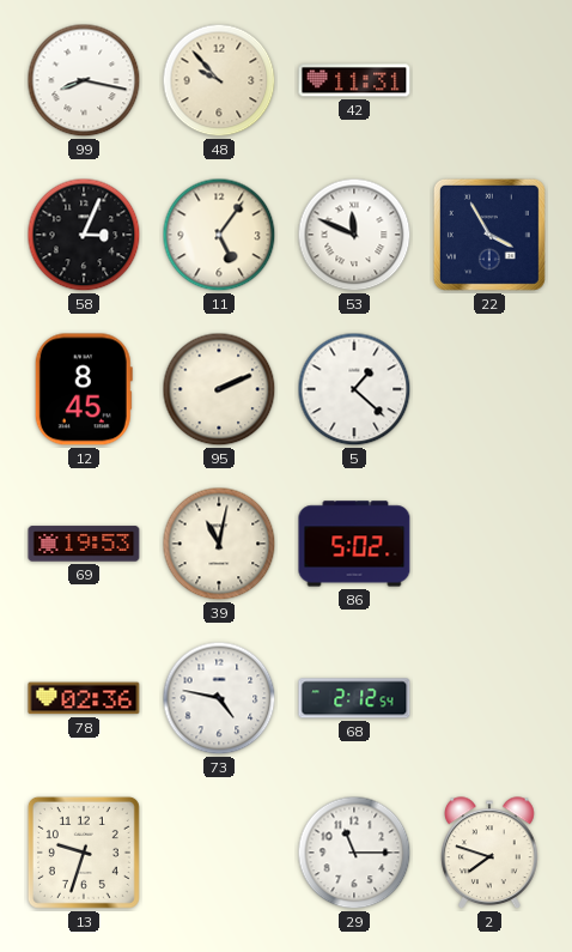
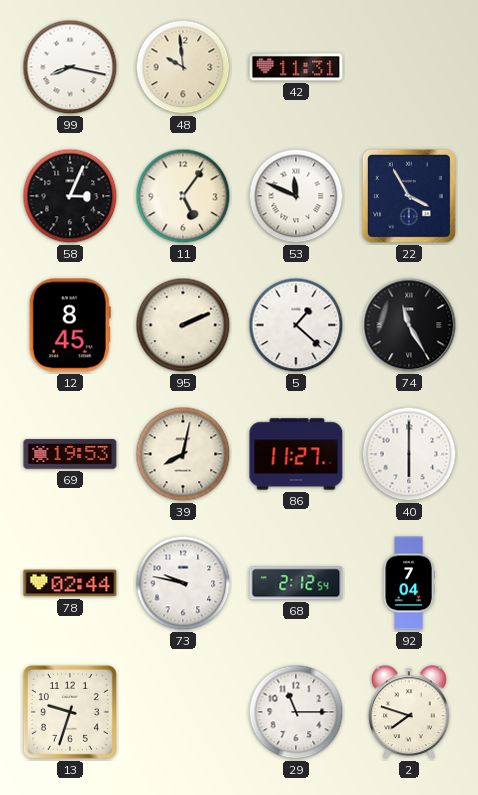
48: 9:53 -> 9:59
74: none -> 11:25
39: 11:02 -> 8:02
86: 5:02 -> 11:27
40: none -> 6:00
78: 02:36 -> 02:44
73: 4:47 -> 9:47
92: none -> 7:04
